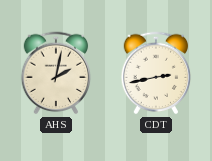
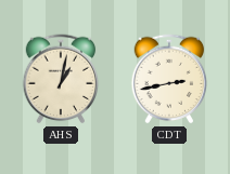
AHS: 2:02 -> 1:02
